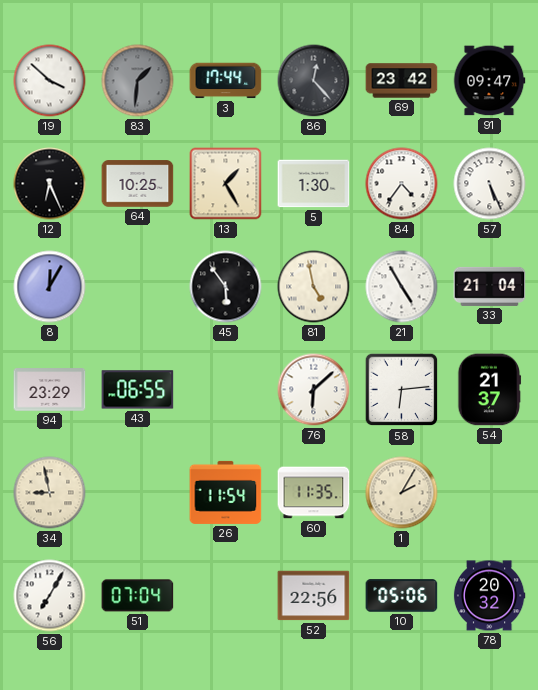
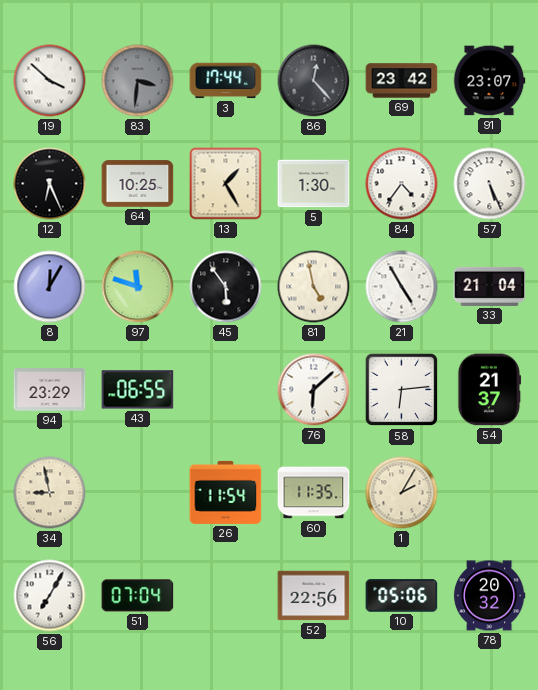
83: 1:31 -> 3:31
91: 09:47 -> 23:07
97: none -> 11:48
